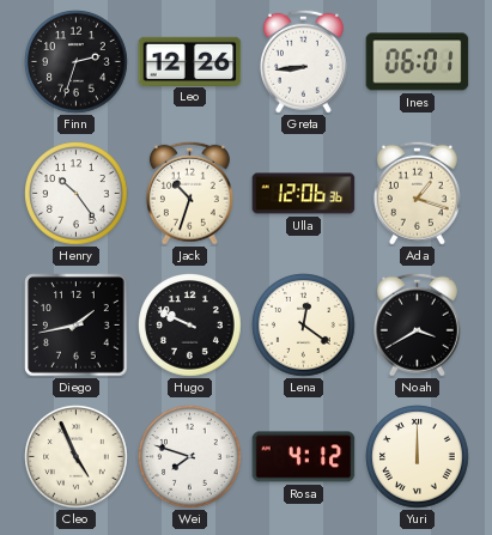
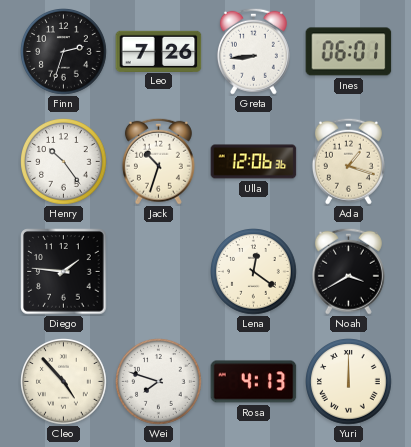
Leo: 12:26 -> 7:26
Diego: 1:43 -> 1:46
Hugo: 9:49 -> none
Cleo: 4:56 -> 4:53
Rosa: 4:12 -> 4:13
